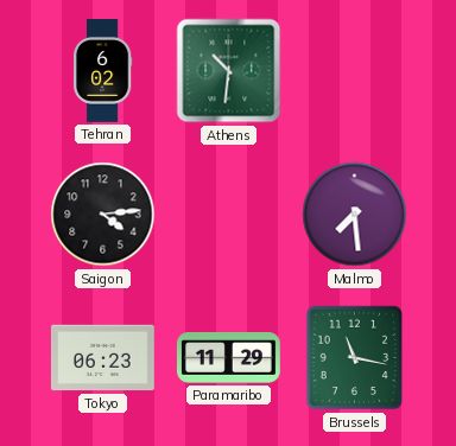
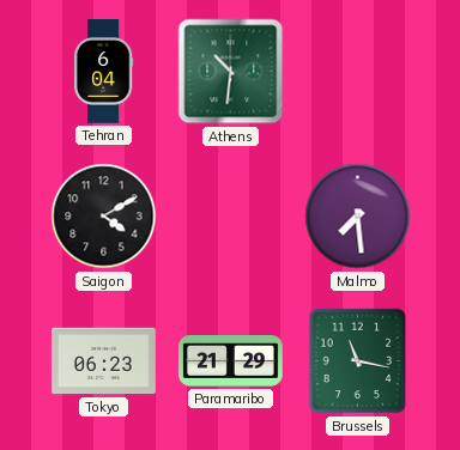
Tehran: 6:02 -> 6:04
Saigon: 4:14 -> 4:10
Paramaribo: 11:29 -> 21:29
